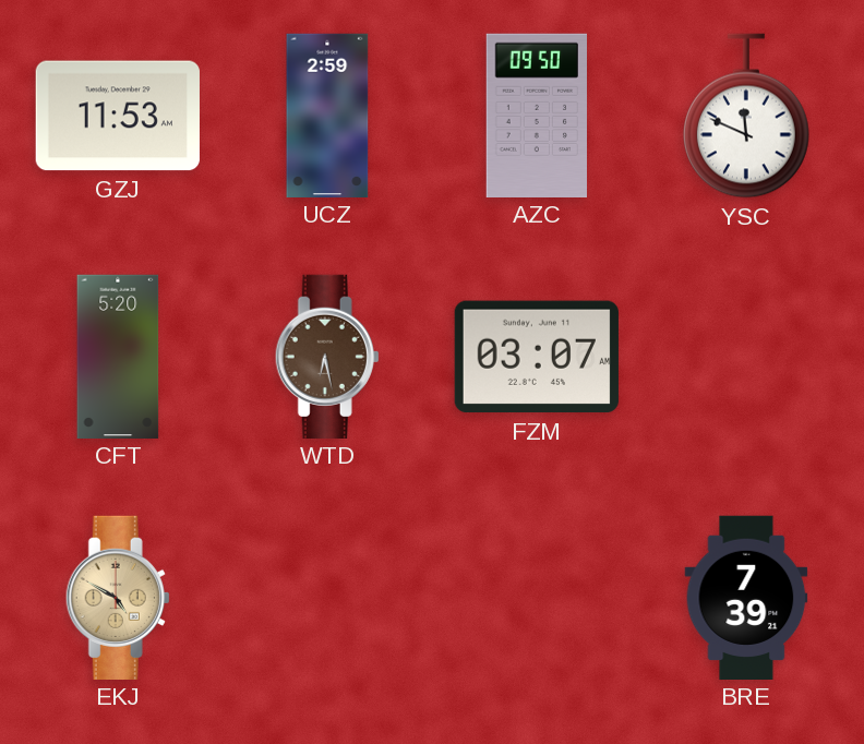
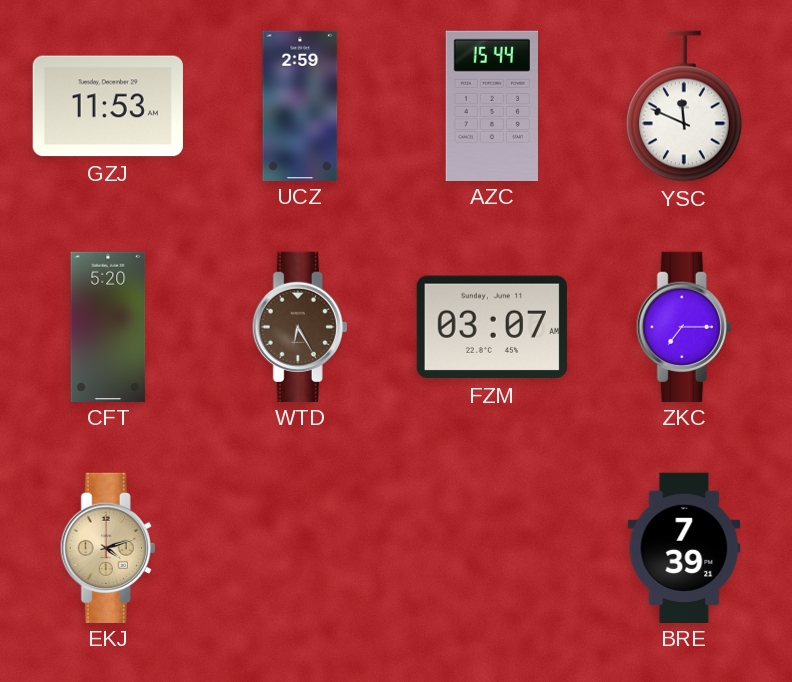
AZC: 09:50 -> 15:44
WTD: 6:28 -> 6:25
ZKC: none -> 7:15
EKJ: 4:50 -> 4:12
